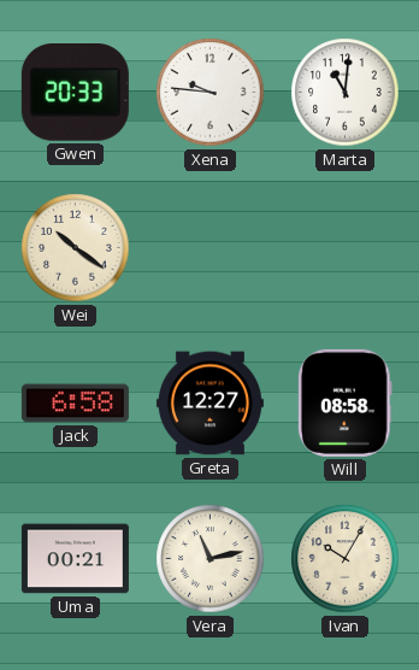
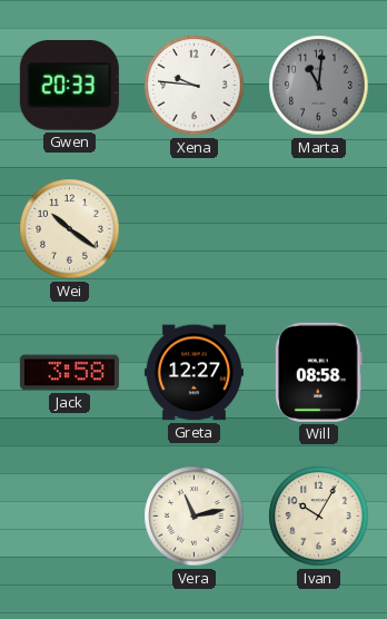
Marta dial: white -> grey
Jack: 6:58 -> 3:58
Uma: 00:21 -> none
